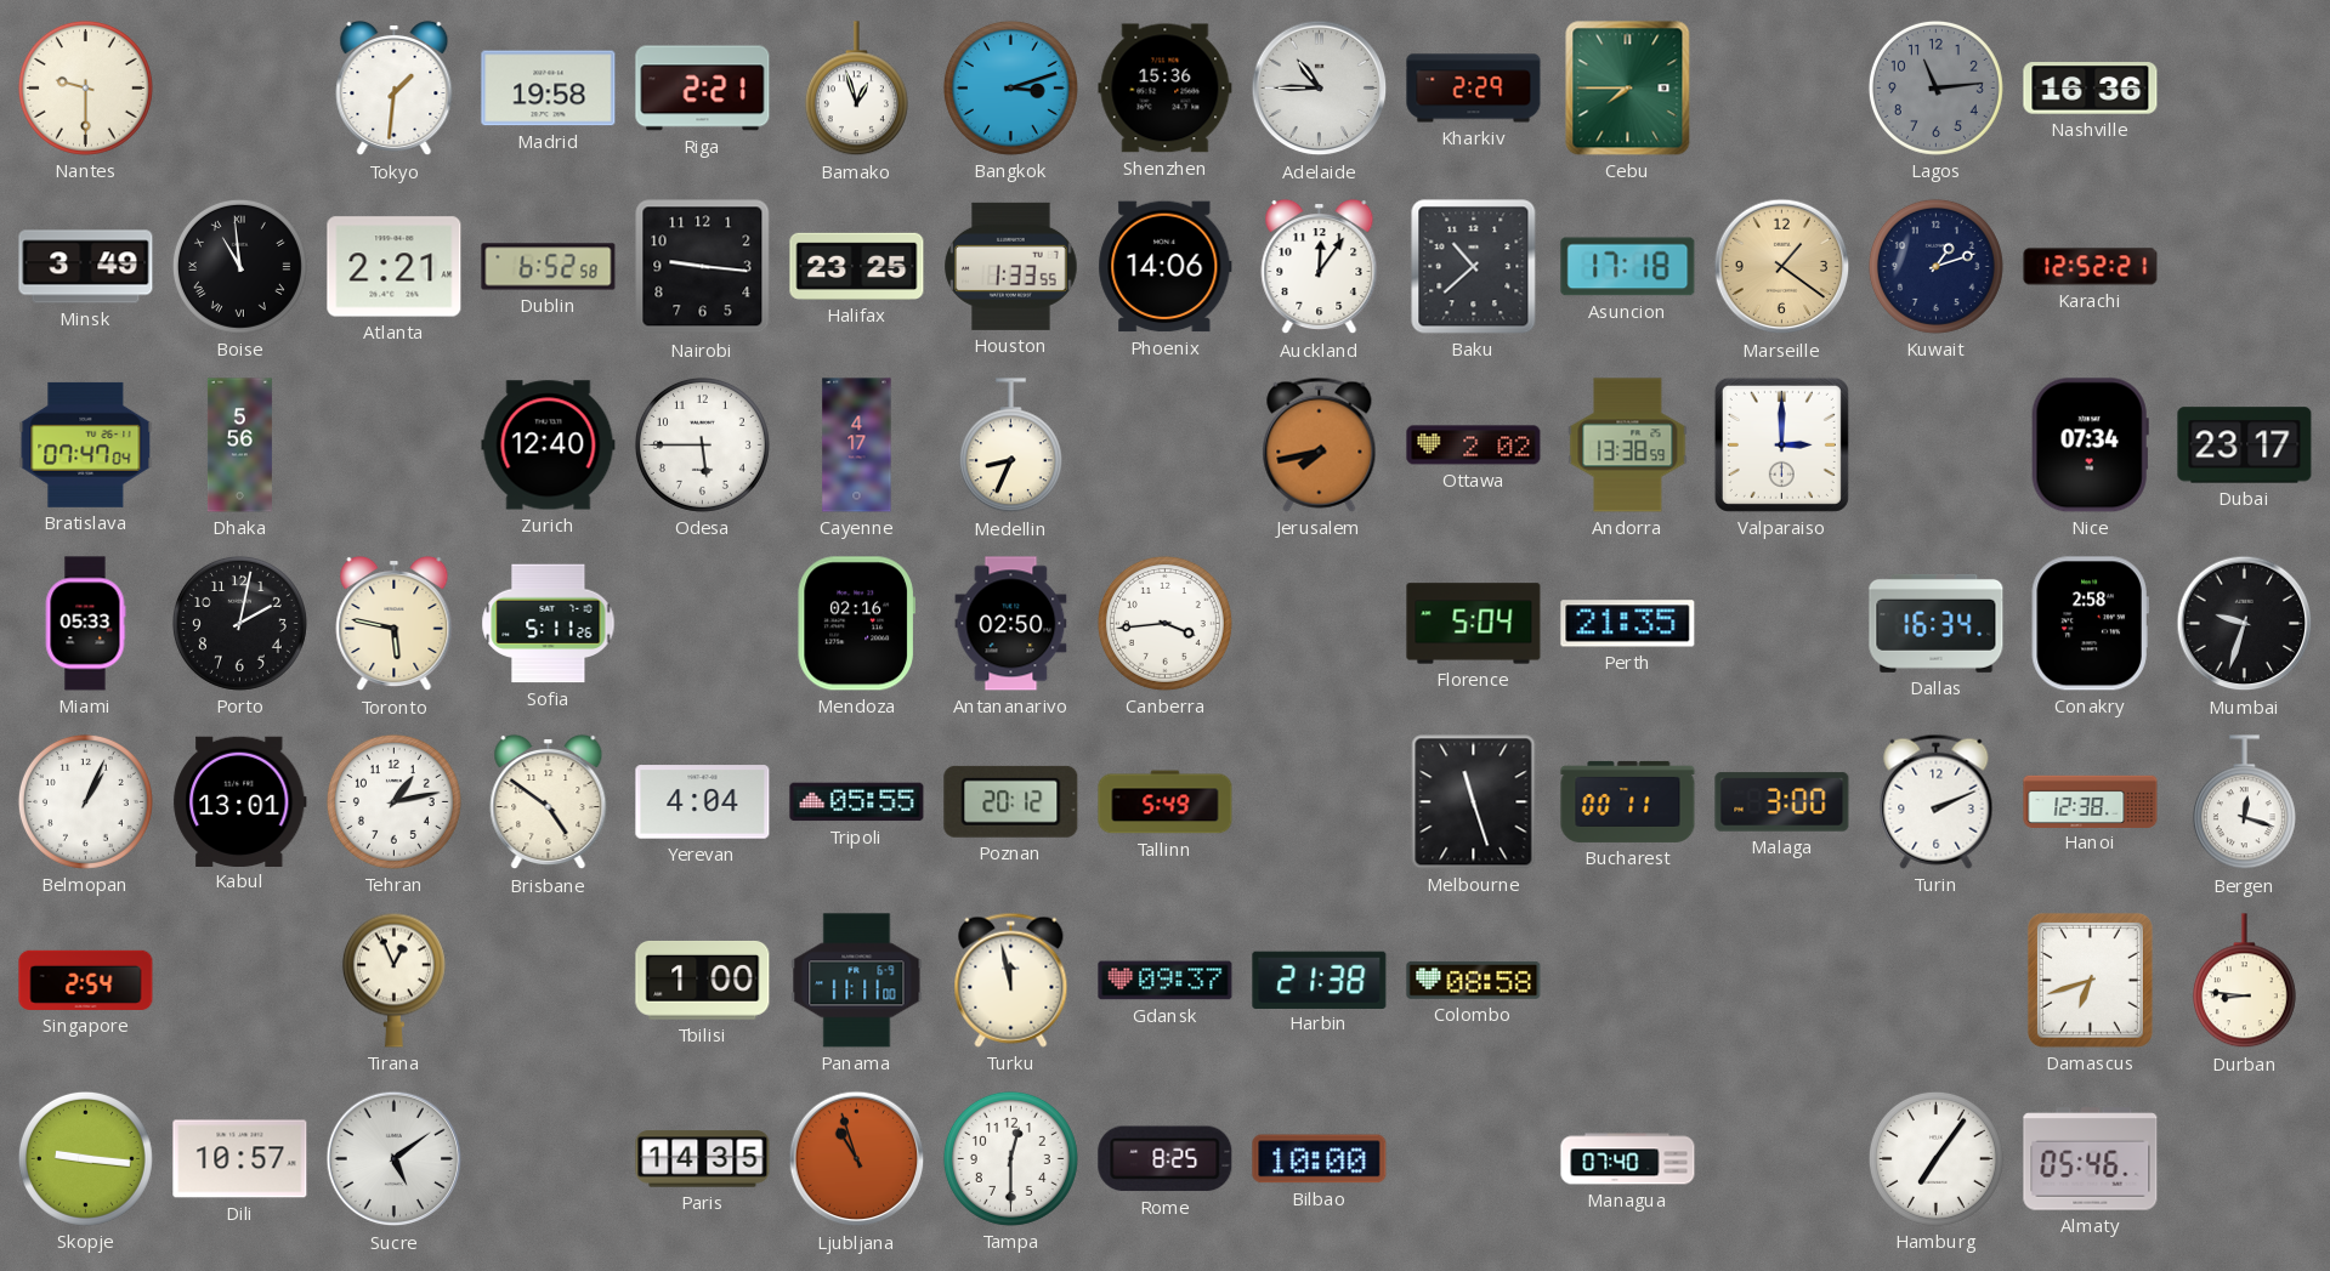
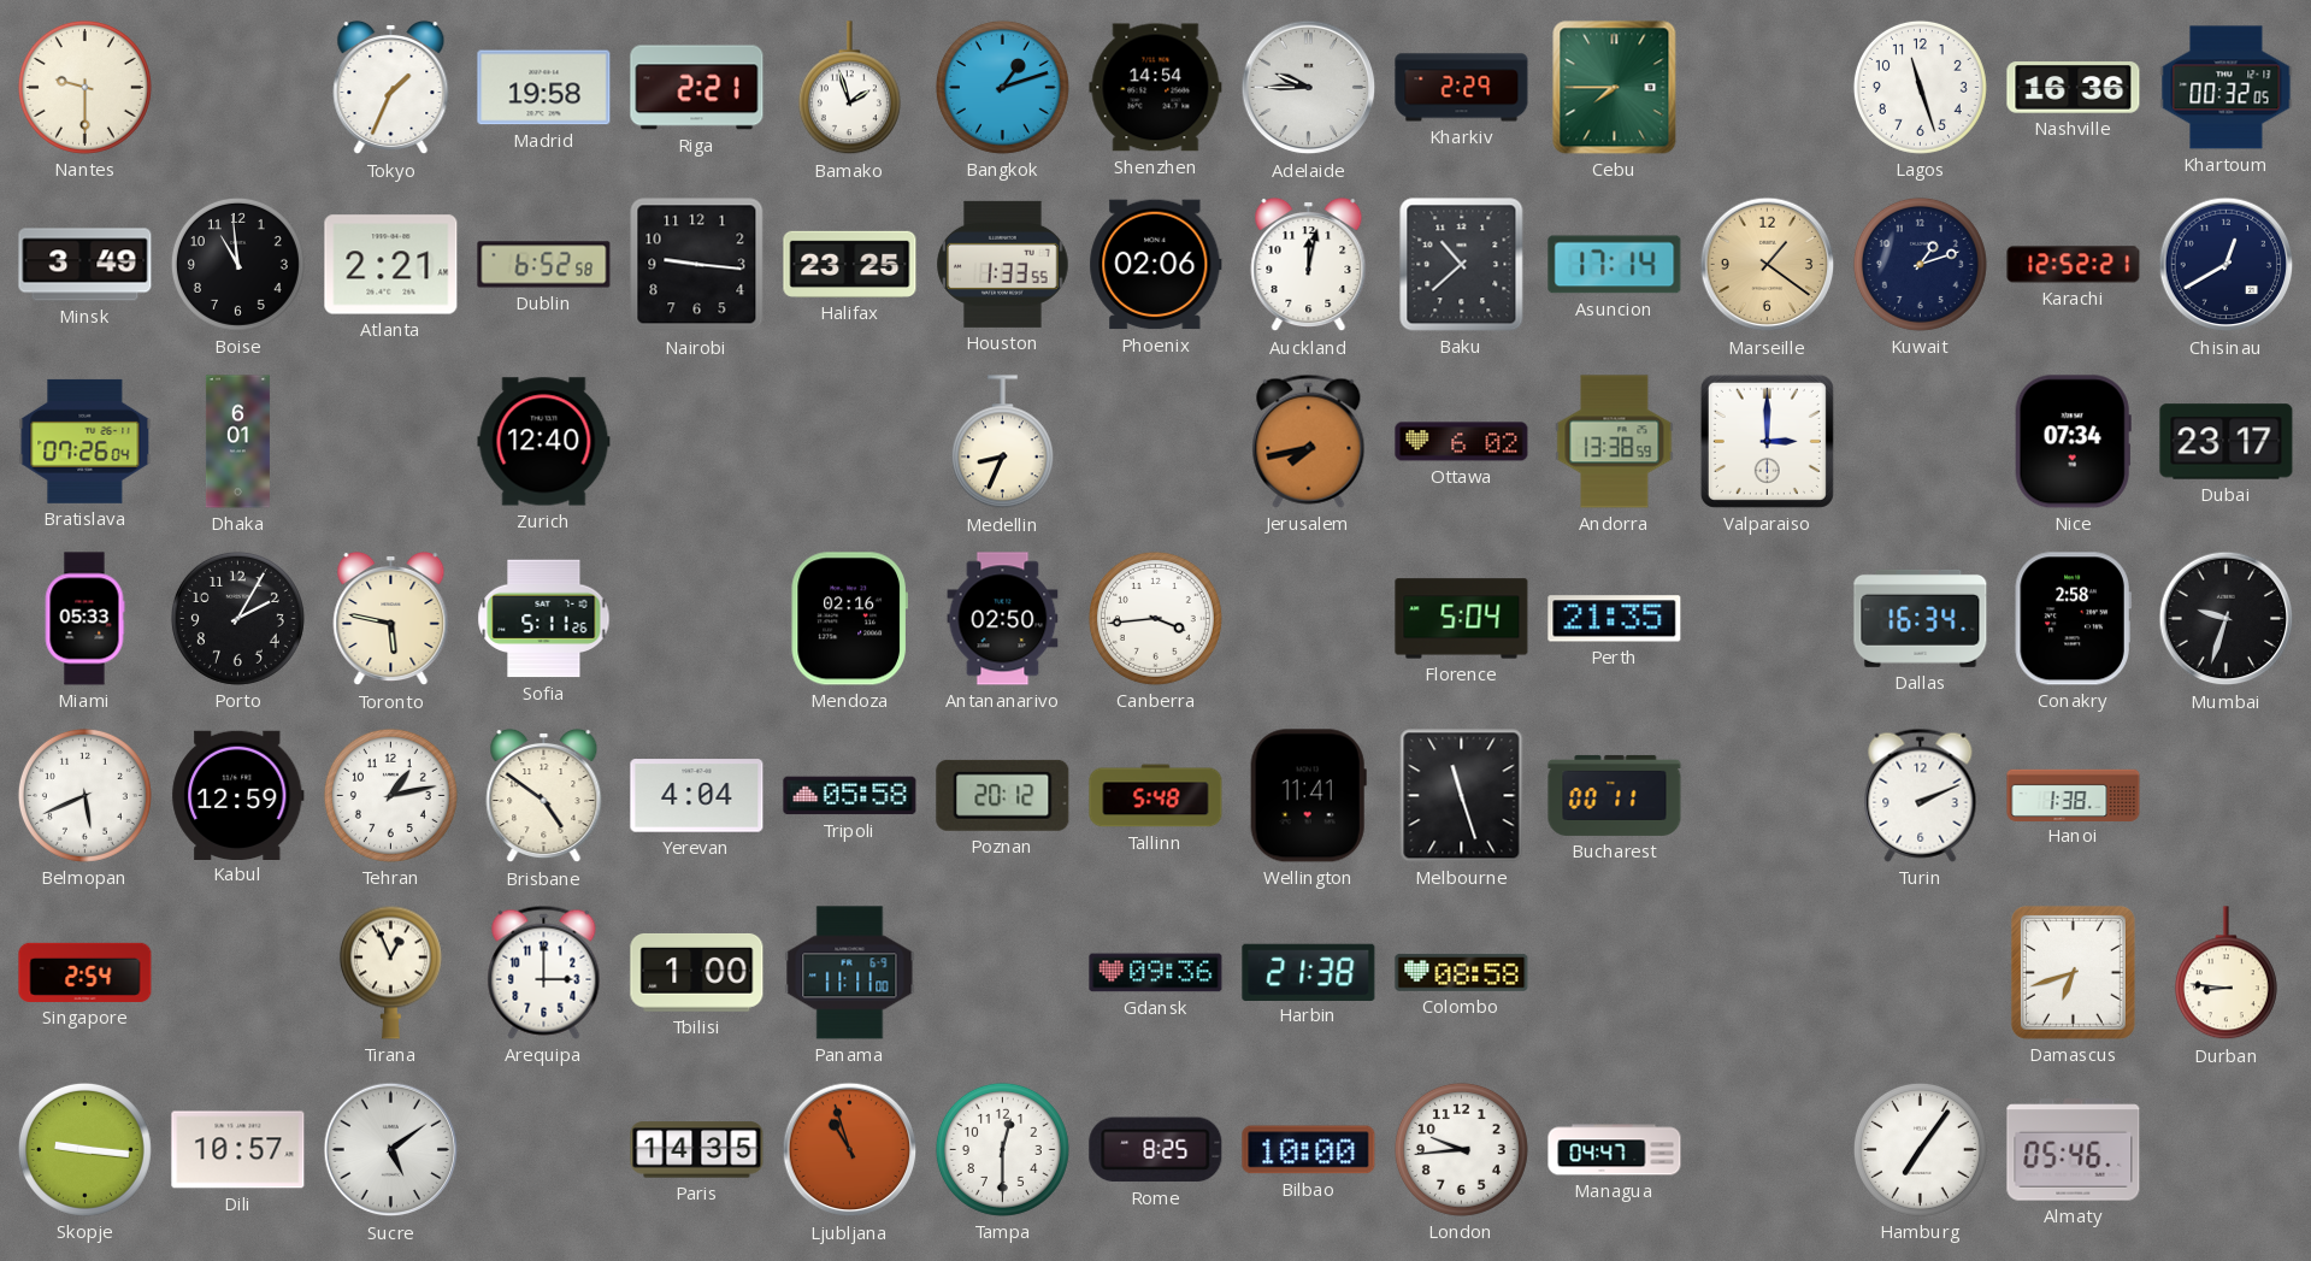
Tokyo: 1:31 -> 1:34
Bamako: 12:57 -> 1:57
Bangkok: 3:12 -> 1:12
Shenzhen: 15:36 -> 14:54
Adelaide: 10:45 -> 9:45
Lagos: 11:14 -> 11:27
Lagos dial: grey -> white
Khartoum: none -> 00:32
Boise numerals: Roman -> Arabic
Phoenix: 14:06 -> 02:06
Auckland: 12:06 -> 12:02
Asuncion: 17:18 -> 17:14
Chisinau: none -> 12:40
Bratislava: 07:47 -> 07:26
Dhaka: 5:56 -> 6:01
Odesa: 5:45 -> none
Cayenne: 4:17 -> none
Ottawa: 2:02 -> 6:02
Porto: 2:02 -> 2:05
Belmopan: 1:04 -> 5:41
Kabul: 13:01 -> 12:59
Tripoli: 05:55 -> 05:58
Tallinn: 5:49 -> 5:48
Wellington: none -> 11:41
Malaga: 3:00 -> none
Hanoi: 12:38 -> 1:38
Bergen: 12:18 -> none
Arequipa: none -> 3:00
Turku: 11:58 -> none
Gdansk: 09:37 -> 09:36
London: none -> 9:44
Managua: 07:40 -> 04:47
